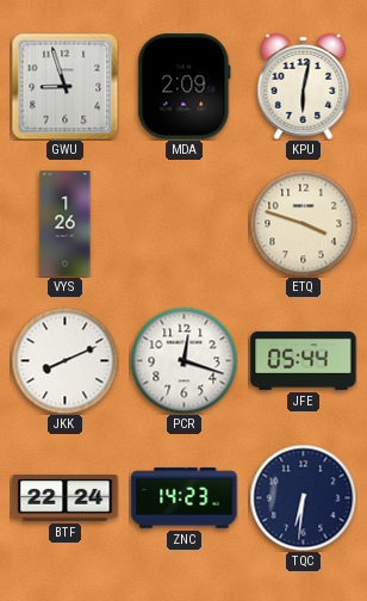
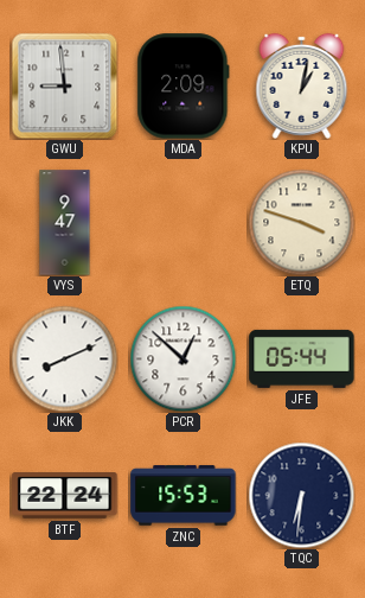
GWU: 8:57 -> 8:59
KPU: 6:02 -> 1:02
VYS: 1:26 -> 9:47
PCR: 12:18 -> 12:52
ZNC: 14:23 -> 15:53
